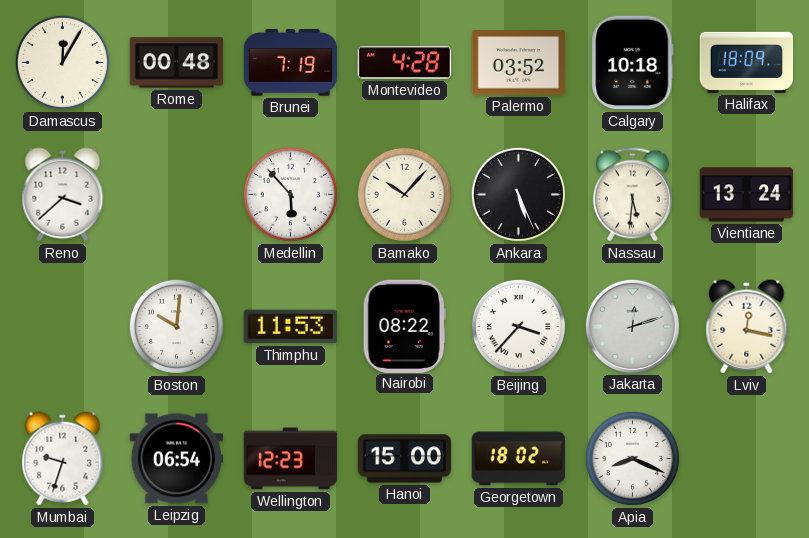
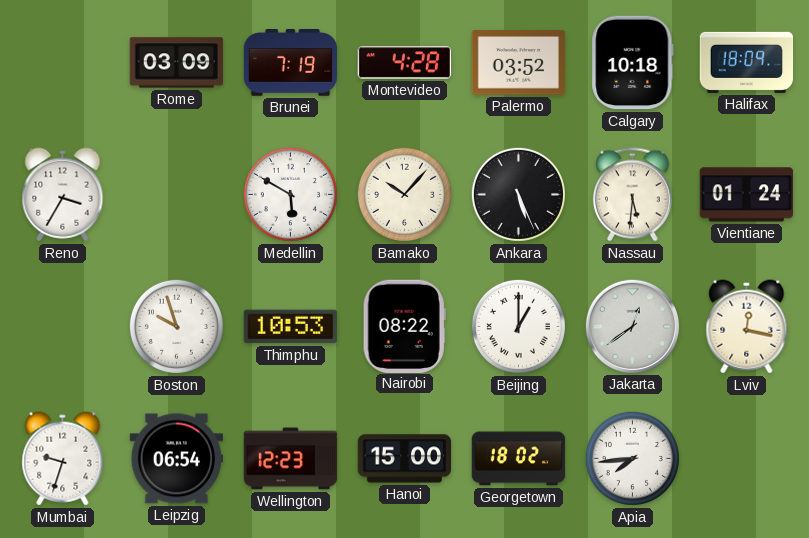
Damascus: 12:05 -> none
Rome: 00:48 -> 03:09
Reno: 3:38 -> 3:35
Medellin: 5:53 -> 5:50
Vientiane: 13:24 -> 01:24
Boston: 10:01 -> 9:57
Thimphu: 11:53 -> 10:53
Beijing: 3:37 -> 1:00
Jakarta: 12:12 -> 12:39
Apia: 8:19 -> 7:44
